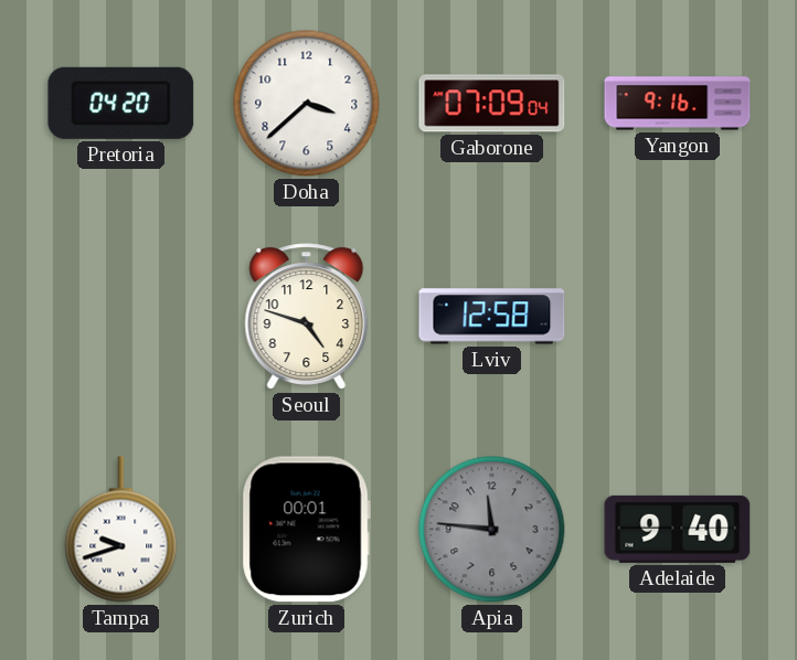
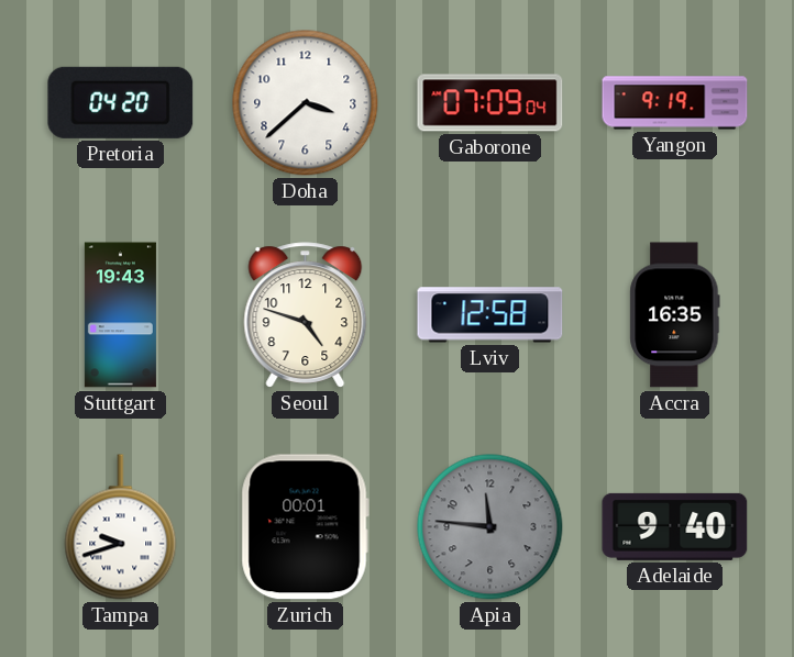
Yangon: 9:16 -> 9:19
Stuttgart: none -> 19:43
Accra: none -> 16:35
